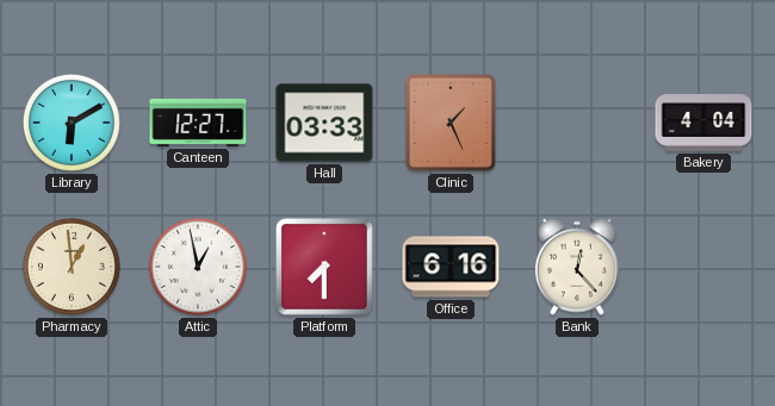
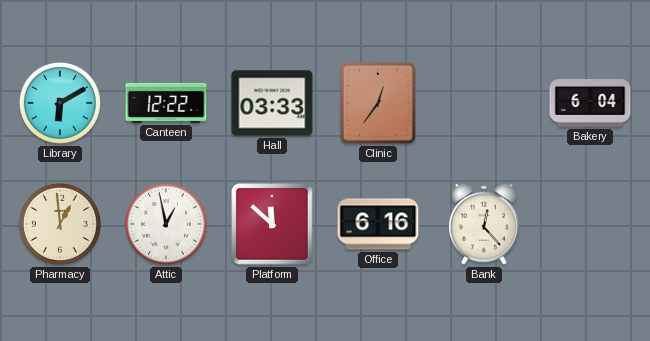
Canteen: 12:27 -> 12:22
Clinic: 1:26 -> 12:36
Bakery: 4:04 -> 6:04
Platform: 7:30 -> 11:52
